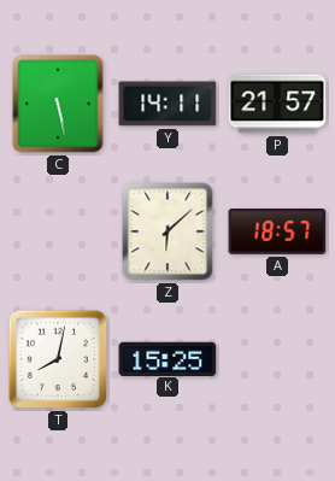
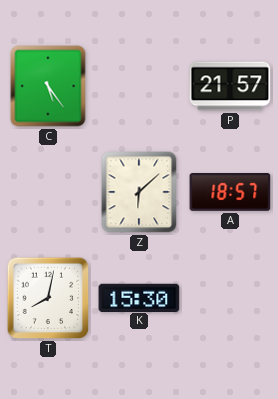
C: 5:28 -> 5:24
Y: 14:11 -> none
K: 15:25 -> 15:30
